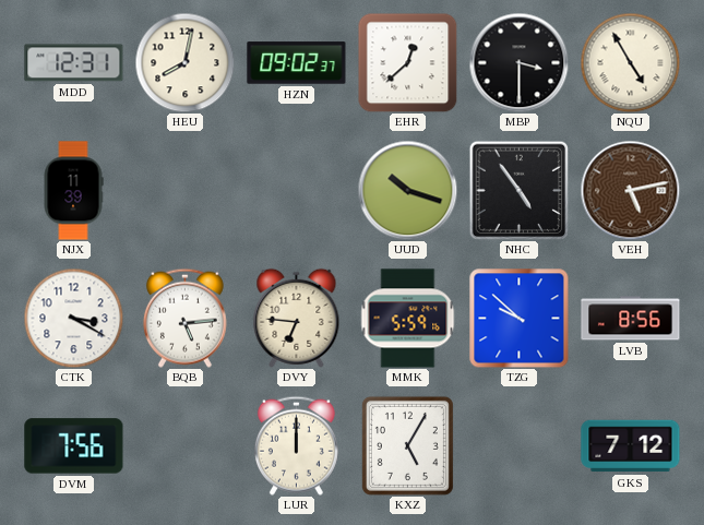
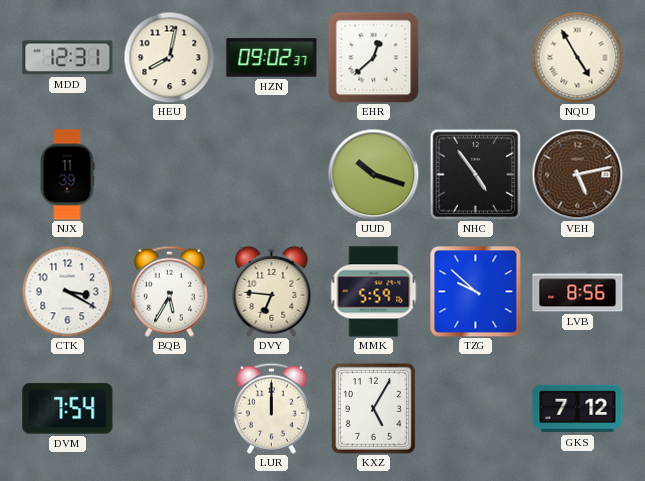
MBP: 3:30 -> none
BQB: 5:14 -> 5:35
DVM: 7:56 -> 7:54
